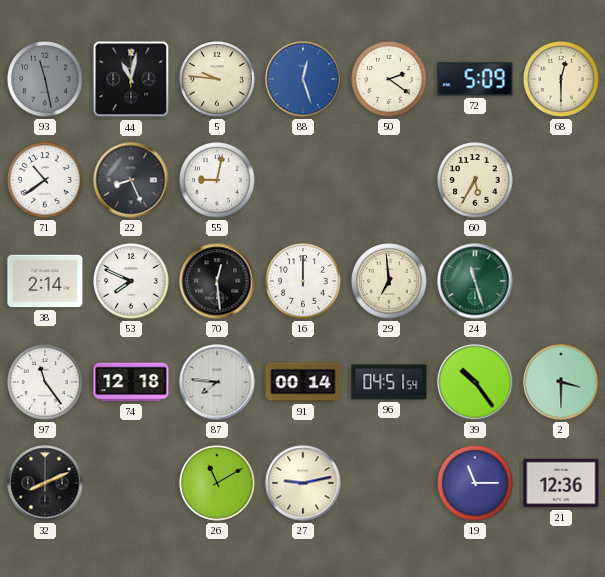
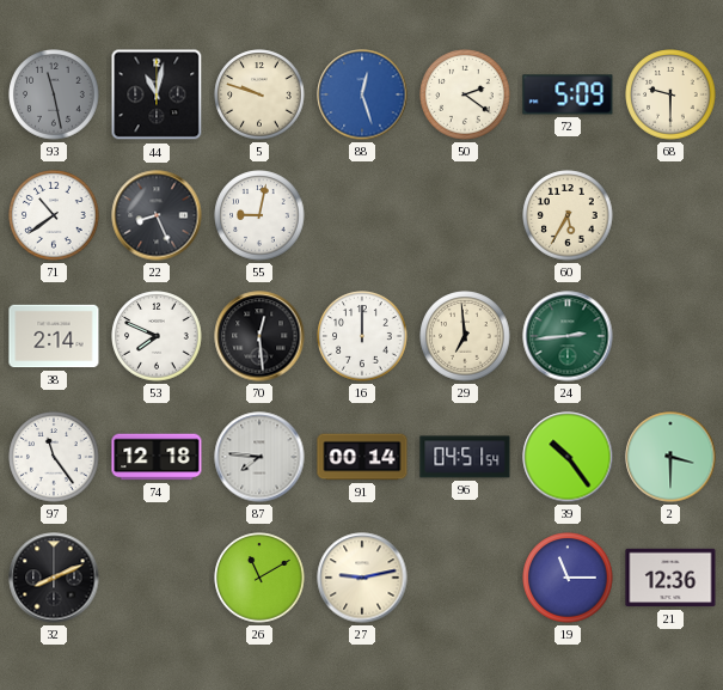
5: 9:46 -> 9:48
68: 12:30 -> 9:30
24: 11:27 -> 2:44
